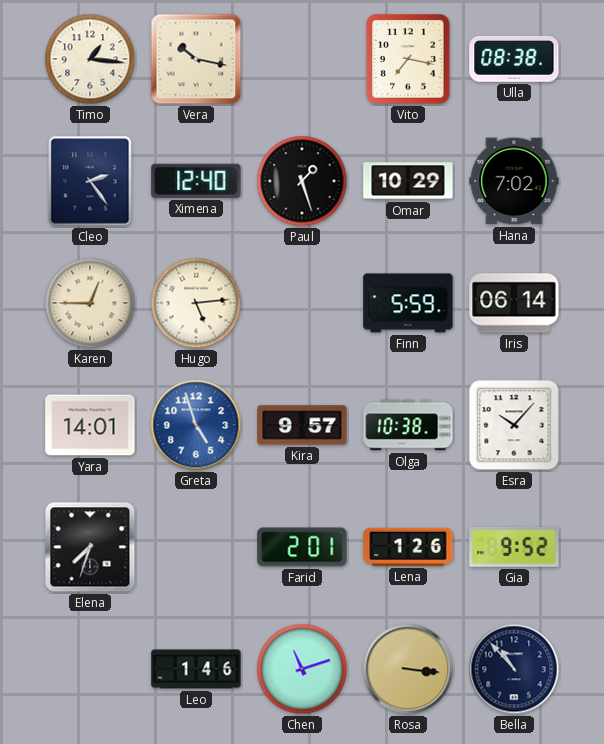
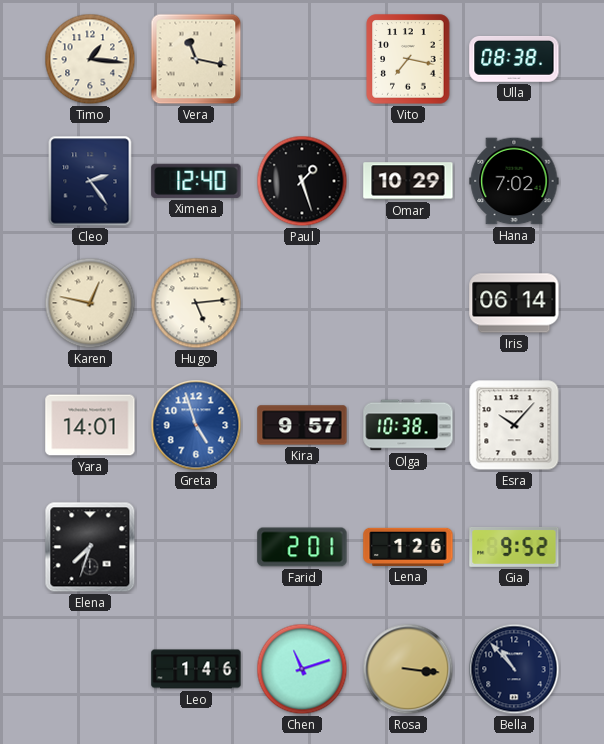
Vera: 10:17 -> 11:17
Karen: 12:45 -> 12:47
Finn: 5:59 -> none
